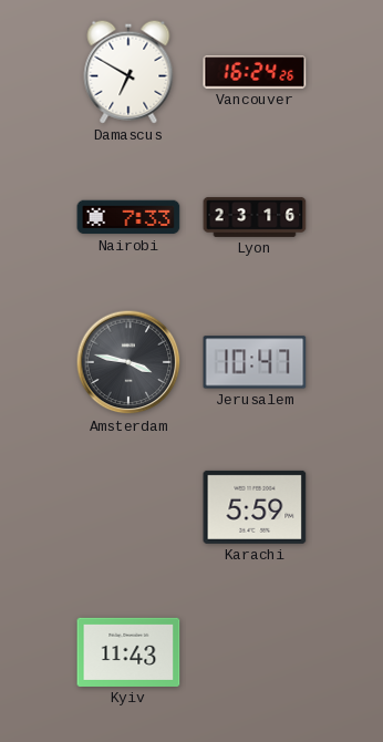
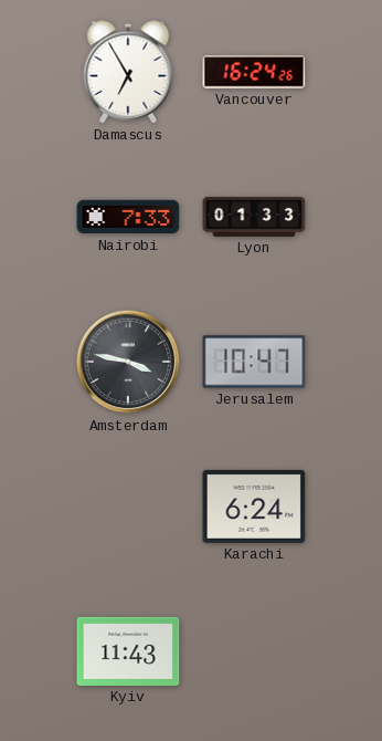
Damascus: 6:50 -> 6:55
Lyon: 23:16 -> 01:33
Karachi: 5:59 -> 6:24
